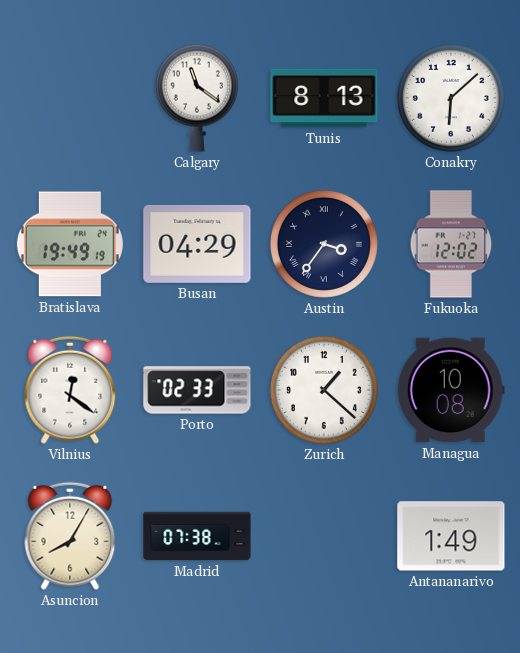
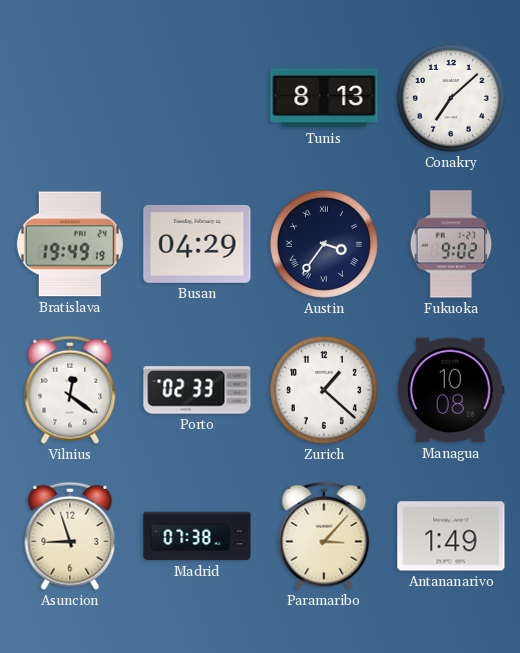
Calgary: 11:21 -> none
Conakry: 6:08 -> 7:08
Fukuoka: 12:02 -> 9:02
Asuncion: 8:05 -> 8:57
Paramaribo: none -> 3:07
